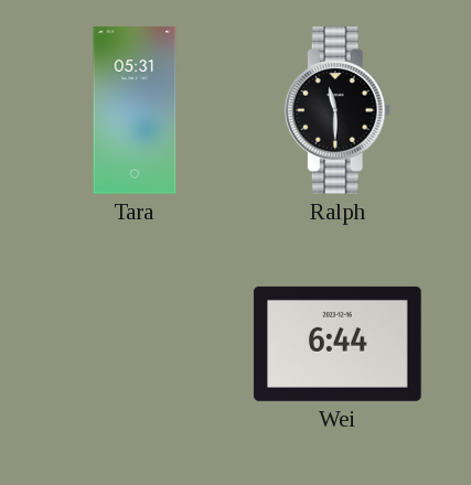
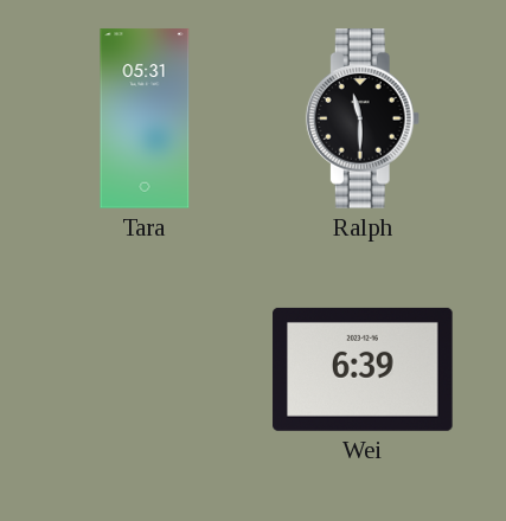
Wei: 6:44 -> 6:39
